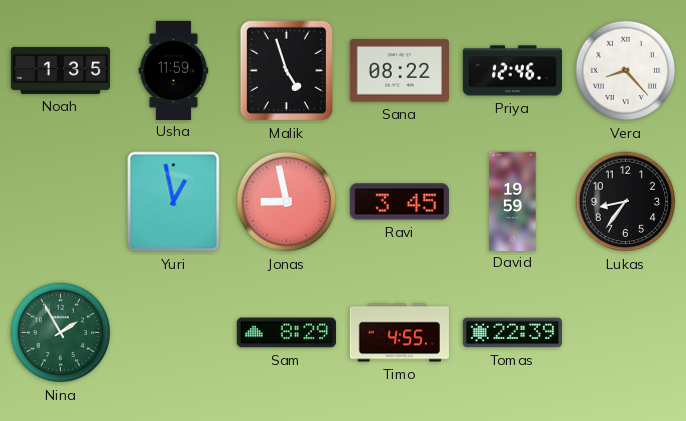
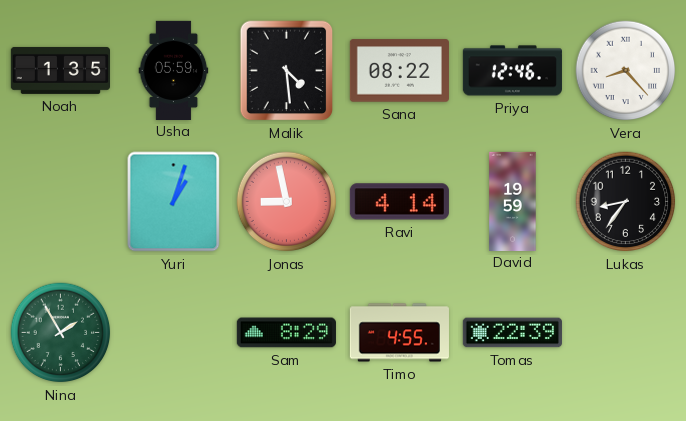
Usha: 11:59 -> 05:59
Malik: 4:57 -> 4:29
Yuri: 12:58 -> 1:03
Ravi: 3:45 -> 4:14
